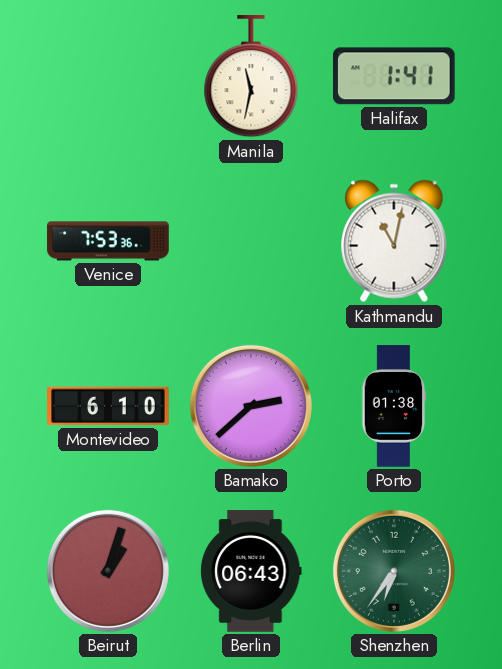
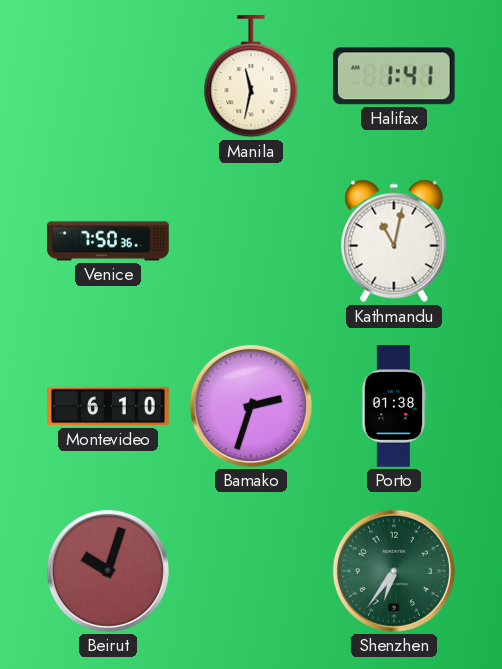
Venice: 7:53 -> 7:50
Bamako: 2:38 -> 2:33
Beirut: 1:03 -> 10:03
Berlin: 06:43 -> none
